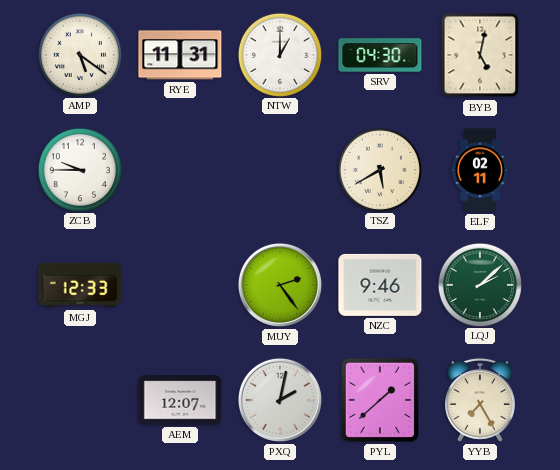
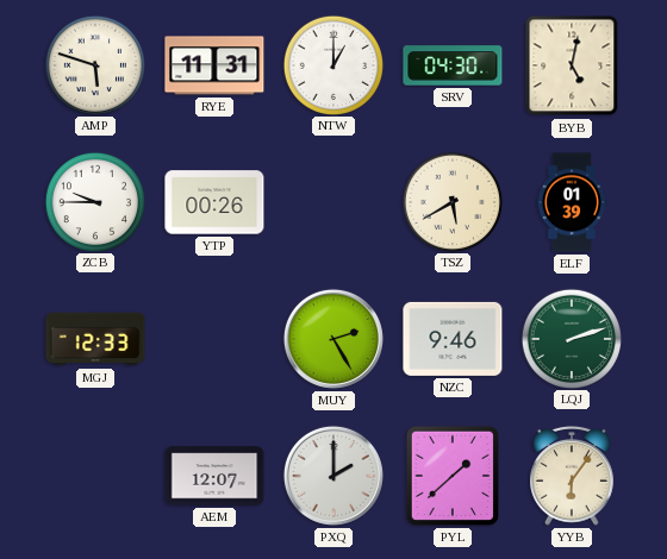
AMP: 5:21 -> 5:48
YTP: none -> 00:26
ELF: 02:11 -> 01:39
MUY: 2:24 -> 2:25
LQJ: 2:08 -> 2:12
PXQ: 2:02 -> 2:00
YYB: 7:25 -> 6:06
